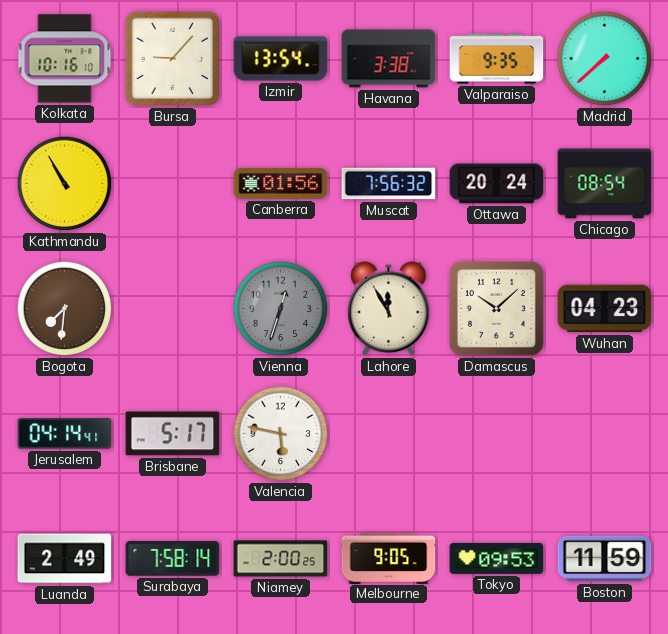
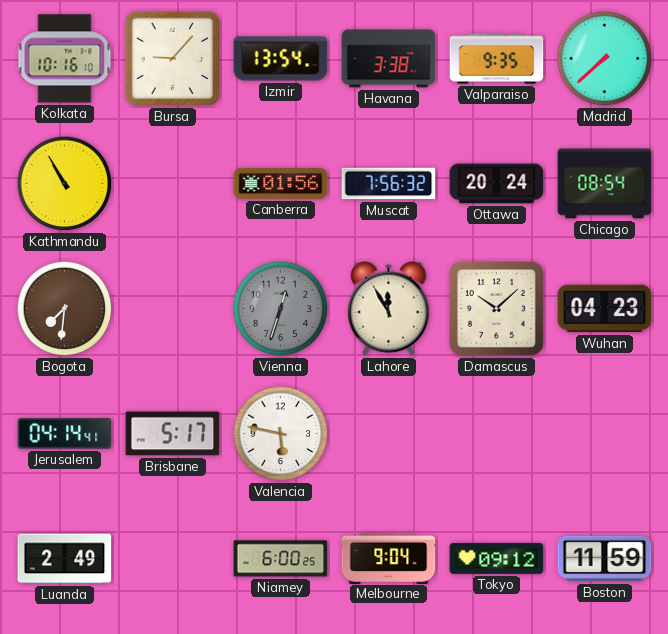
Surabaya: 7:58 -> none
Niamey: 2:00 -> 6:00
Melbourne: 9:05 -> 9:04
Tokyo: 09:53 -> 09:12
